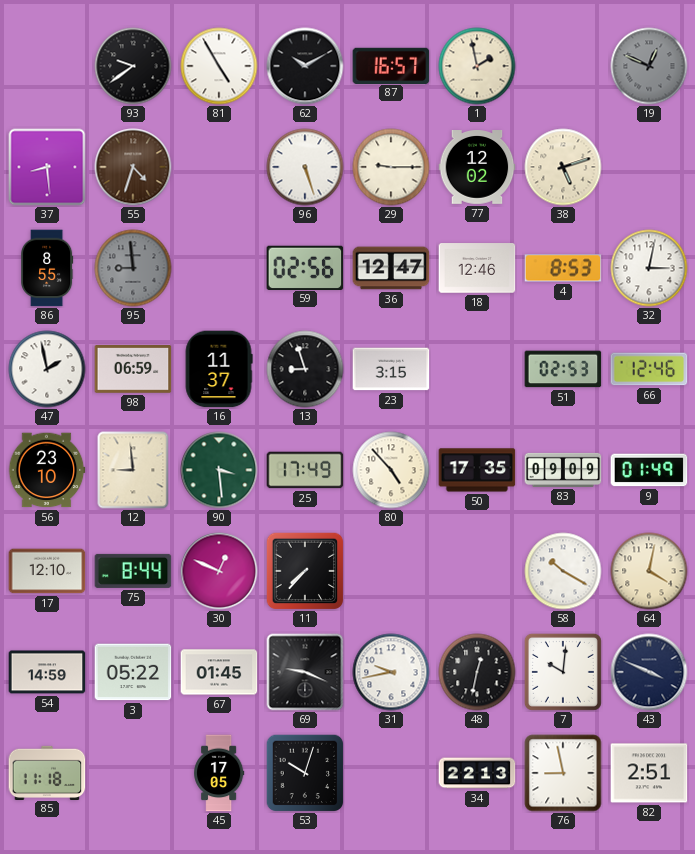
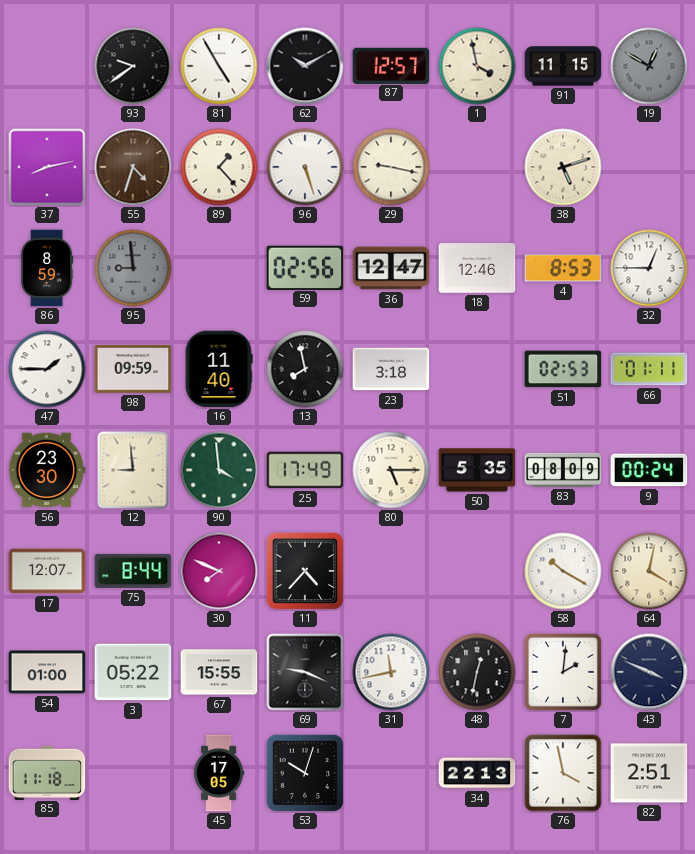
87: 16:57 -> 12:57
1: 1:58 -> 3:58
91: none -> 11:15
19: 12:49 -> 12:50
37: 8:29 -> 8:13
89: none -> 1:23
29: 9:15 -> 9:17
77: 12:02 -> none
86: 8:55 -> 8:59
32: 3:02 -> 12:45
47: 1:58 -> 1:45
98: 06:59 -> 09:59
16: 11:37 -> 11:40
13: 8:57 -> 7:58
23: 3:15 -> 3:18
66: 12:46 -> 01:11
56: 23:10 -> 23:30
90: 3:29 -> 3:59
80: 4:53 -> 5:15
50: 17:35 -> 5:35
83: 09:09 -> 08:09
9: 01:49 -> 00:24
17: 12:10 -> 12:07
30: 12:49 -> 7:49
11: 7:37 -> 4:37
54: 14:59 -> 01:00
67: 01:45 -> 15:55
31: 9:43 -> 11:43
7: 10:01 -> 2:01
76: 8:58 -> 3:58
